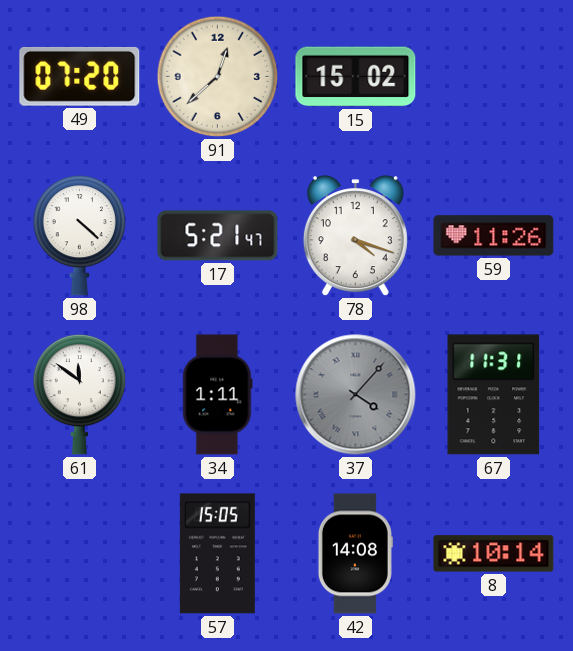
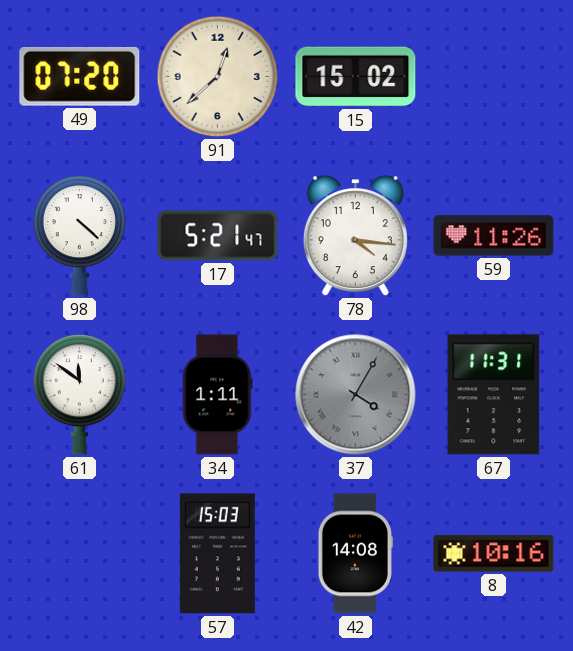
78: 4:18 -> 4:16
37: 4:07 -> 4:05
57: 15:05 -> 15:03
8: 10:14 -> 10:16
